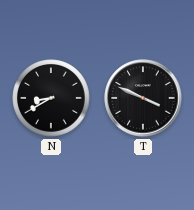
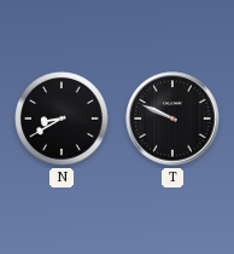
T: 3:49 -> 9:49
